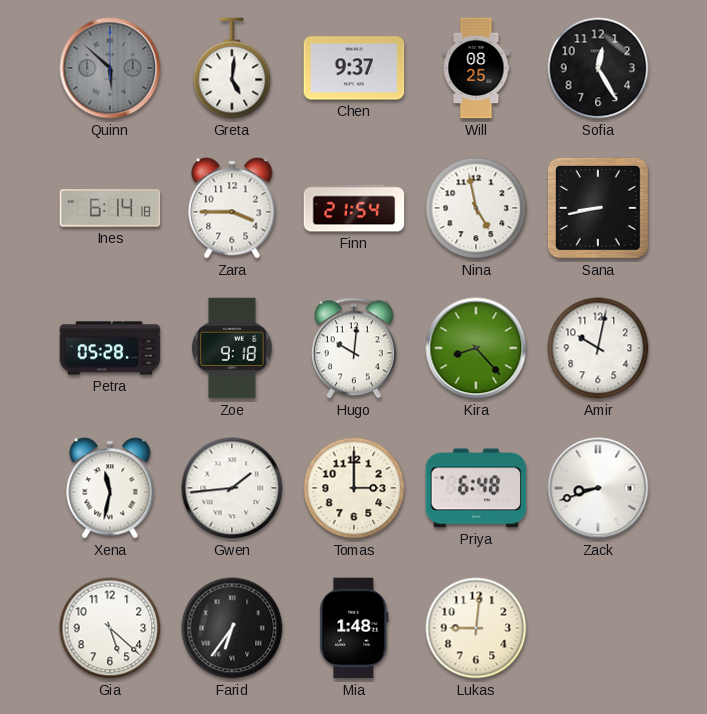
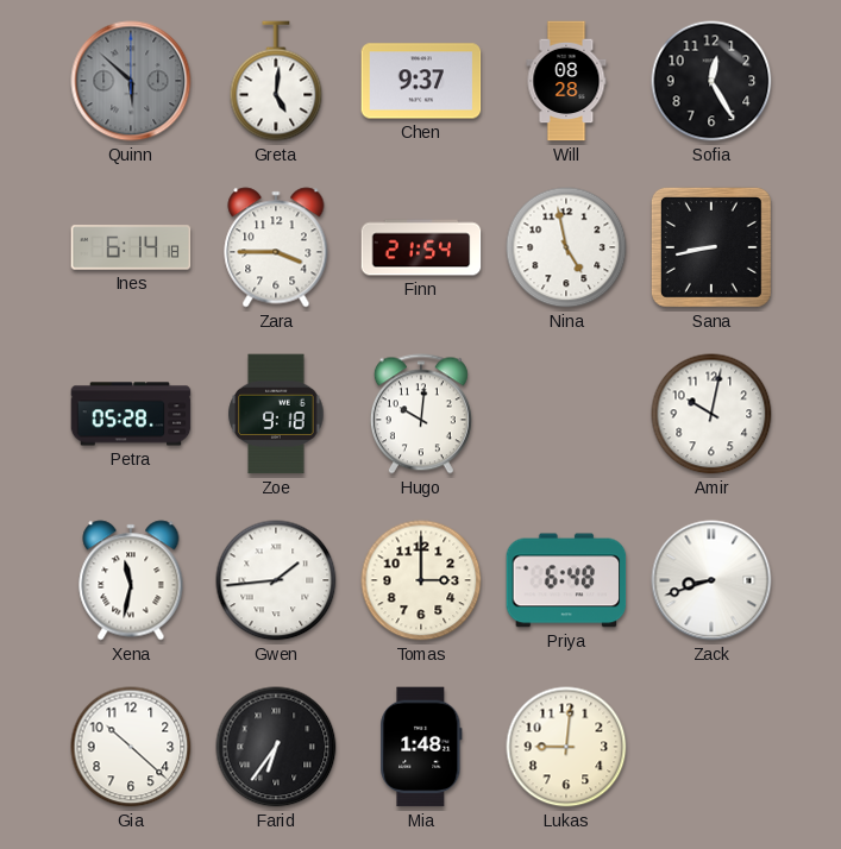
Will: 08:25 -> 08:28
Kira: 8:23 -> none
Gia: 5:22 -> 10:22
